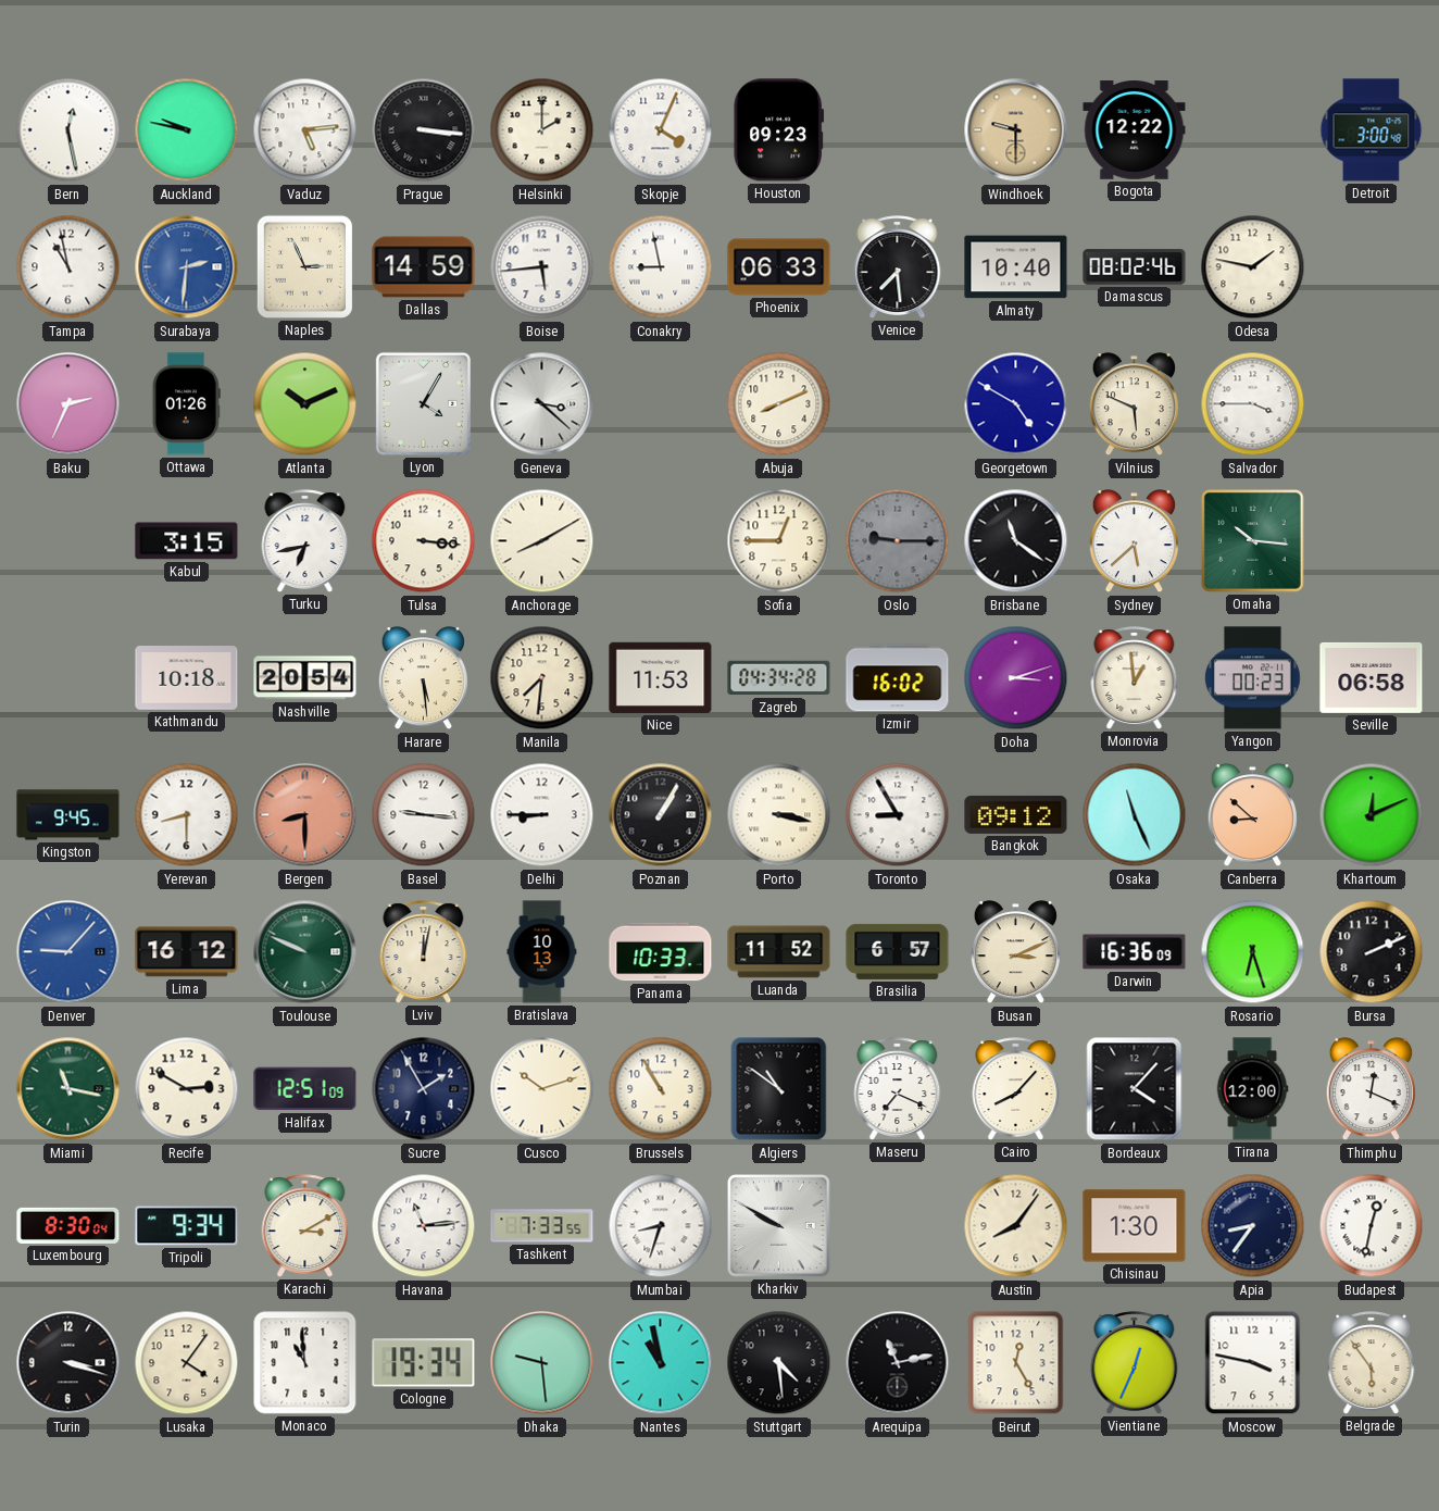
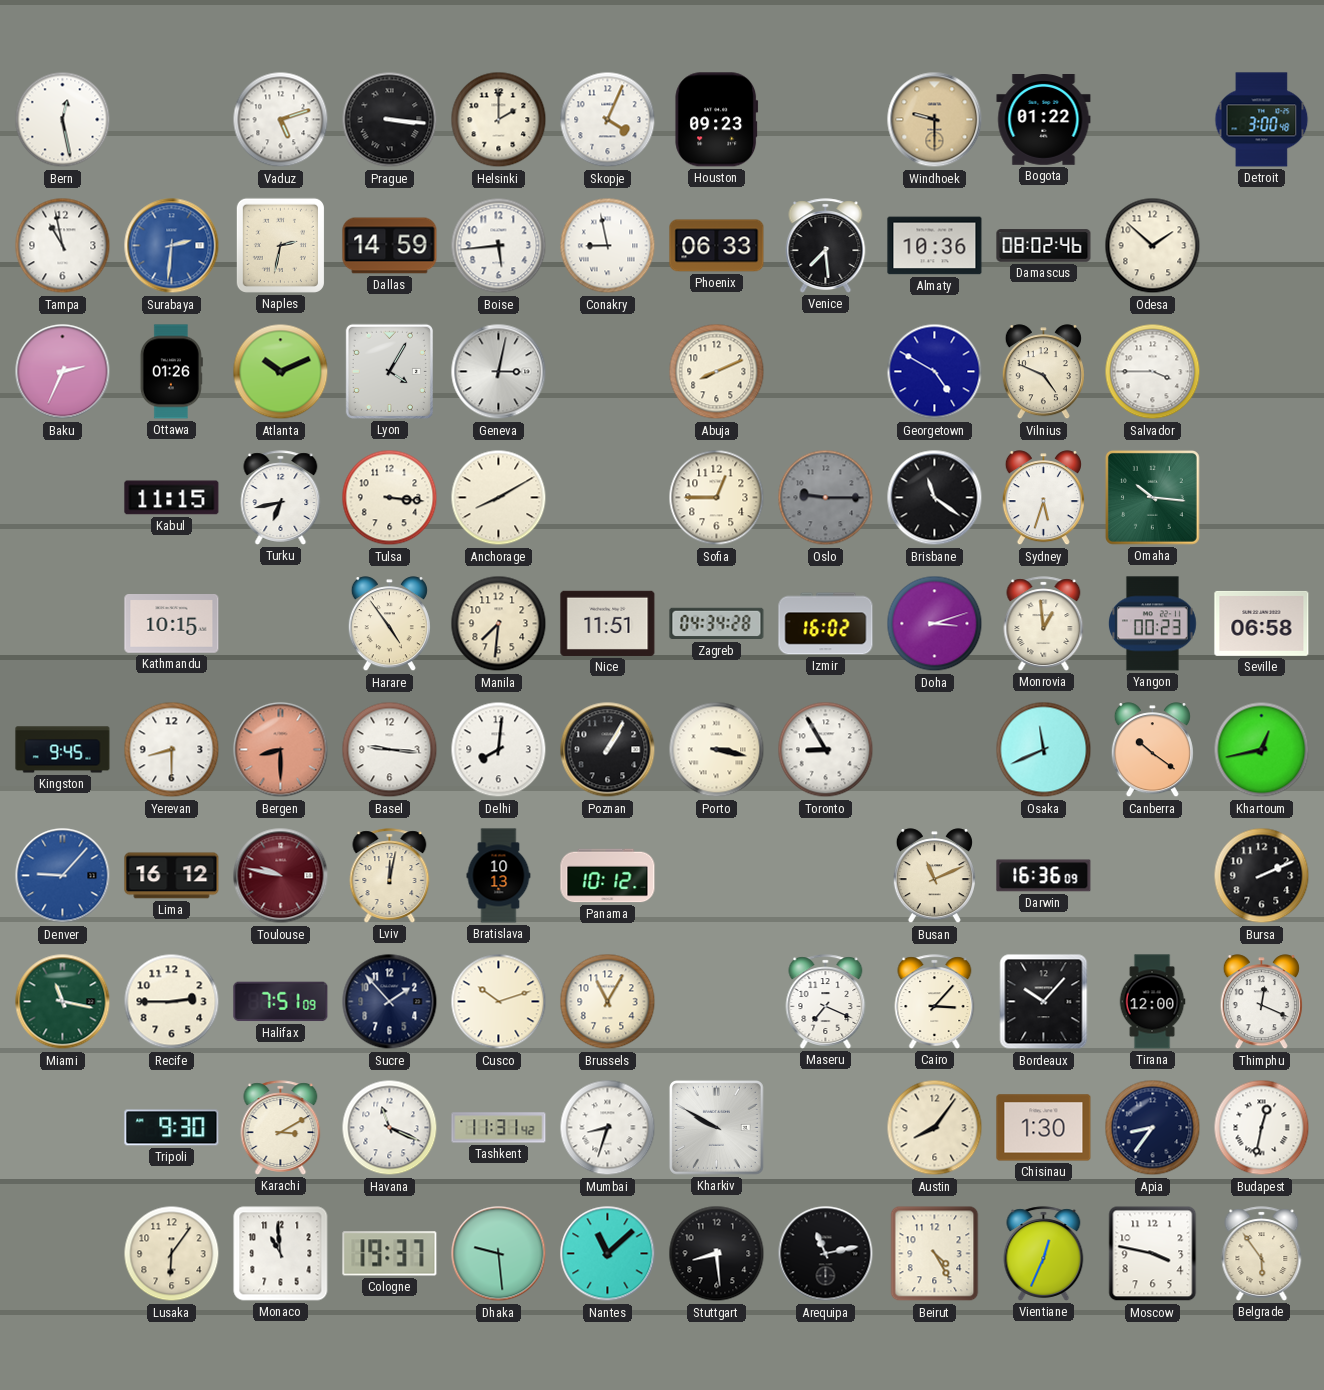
Auckland: 9:47 -> none
Vaduz: 5:14 -> 5:12
Bogota: 12:22 -> 01:22
Naples: 2:56 -> 2:32
Almaty: 10:40 -> 10:36
Odesa: 1:47 -> 1:52
Geneva: 3:22 -> 3:02
Vilnius: 5:49 -> 4:49
Kabul: 3:15 -> 11:15
Sydney: 5:38 -> 5:33
Kathmandu: 10:18 -> 10:15
Nashville: 20:54 -> none
Harare: 5:29 -> 4:54
Nice: 11:53 -> 11:51
Delhi: 8:45 -> 8:01
Bangkok: 09:12 -> none
Osaka: 11:26 -> 11:41
Canberra: 8:52 -> 10:21
Khartoum: 12:11 -> 12:43
Toulouse: 9:49 -> 9:47
Toulouse dial: green -> burgundy
Panama: 10:33 -> 10:12
Luanda: 11:52 -> none
Brasilia: 6:57 -> none
Busan: 3:11 -> 11:11
Rosario: 6:27 -> none
Recife: 2:50 -> 2:45
Halifax: 12:51 -> 7:51
Sucre: 1:55 -> 1:53
Brussels: 10:55 -> 11:05
Algiers: 10:51 -> none
Cairo: 8:07 -> 3:07
Bordeaux: 4:07 -> 10:07
Luxembourg: 8:30 -> none
Tripoli: 9:34 -> 9:30
Havana: 11:14 -> 11:19
Tashkent: 7:33 -> 11:31
Turin: 3:18 -> none
Lusaka: 4:06 -> 6:06
Cologne: 19:34 -> 19:37
Nantes: 10:58 -> 11:08
Stuttgart: 4:29 -> 8:29
Beirut: 12:25 -> 4:25
